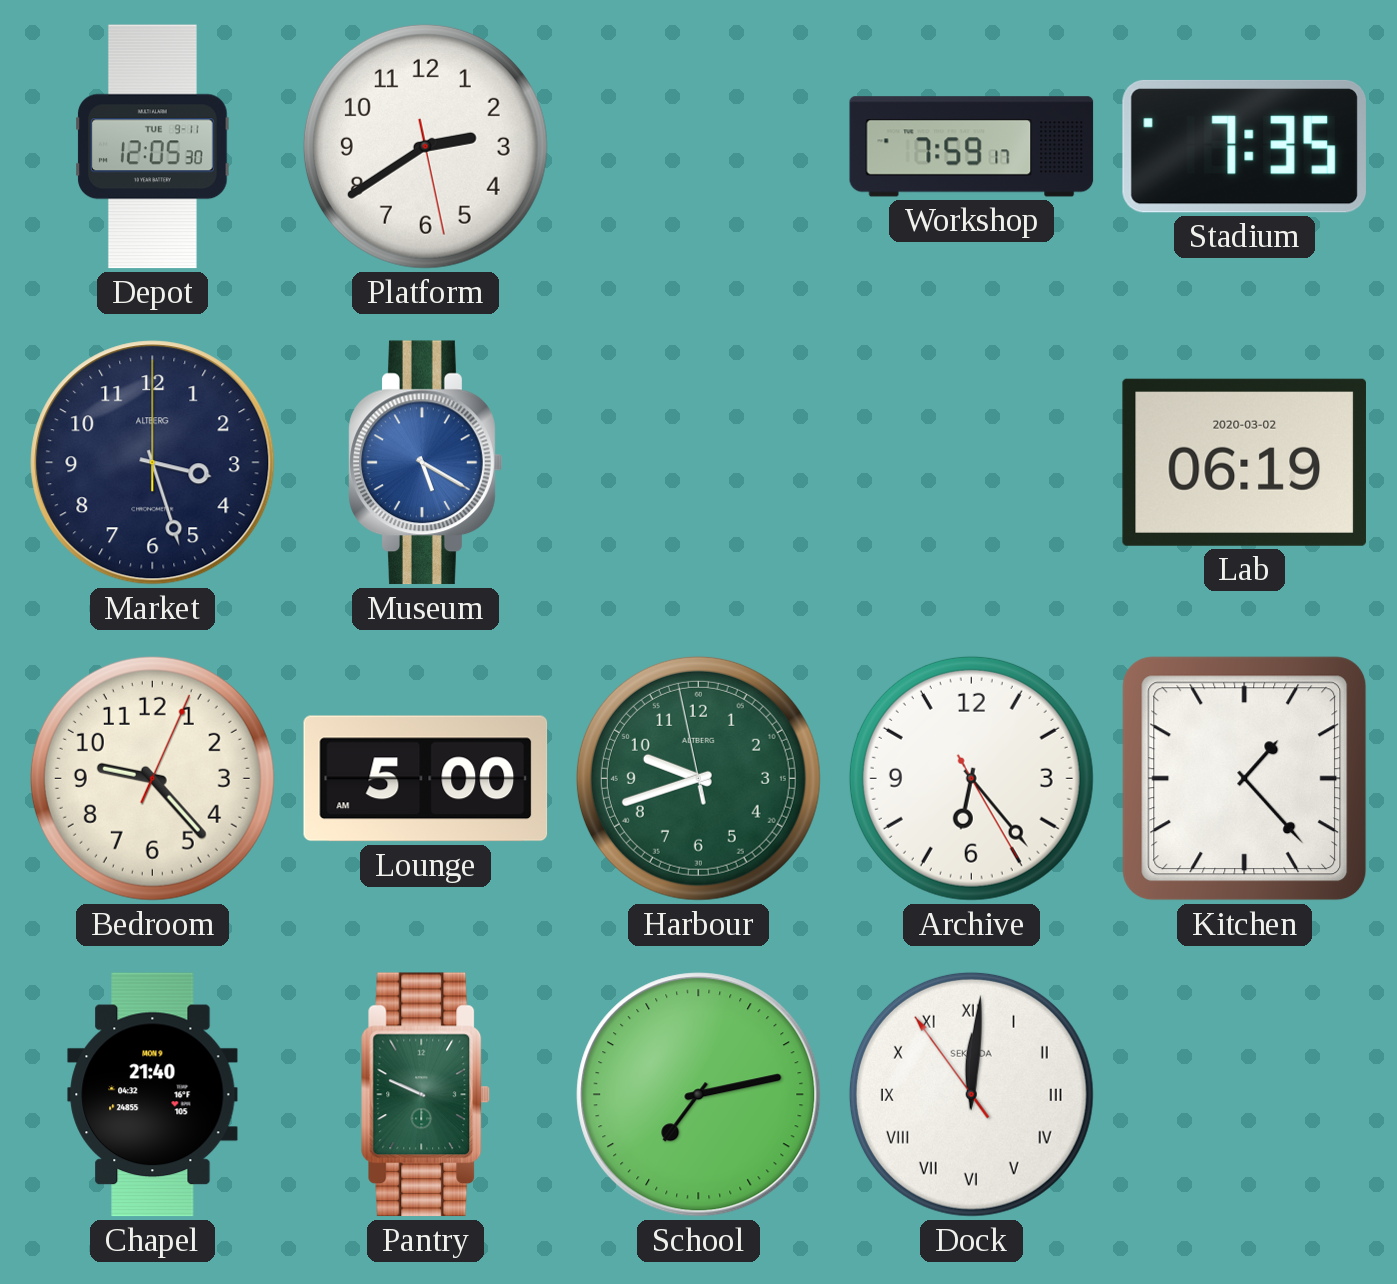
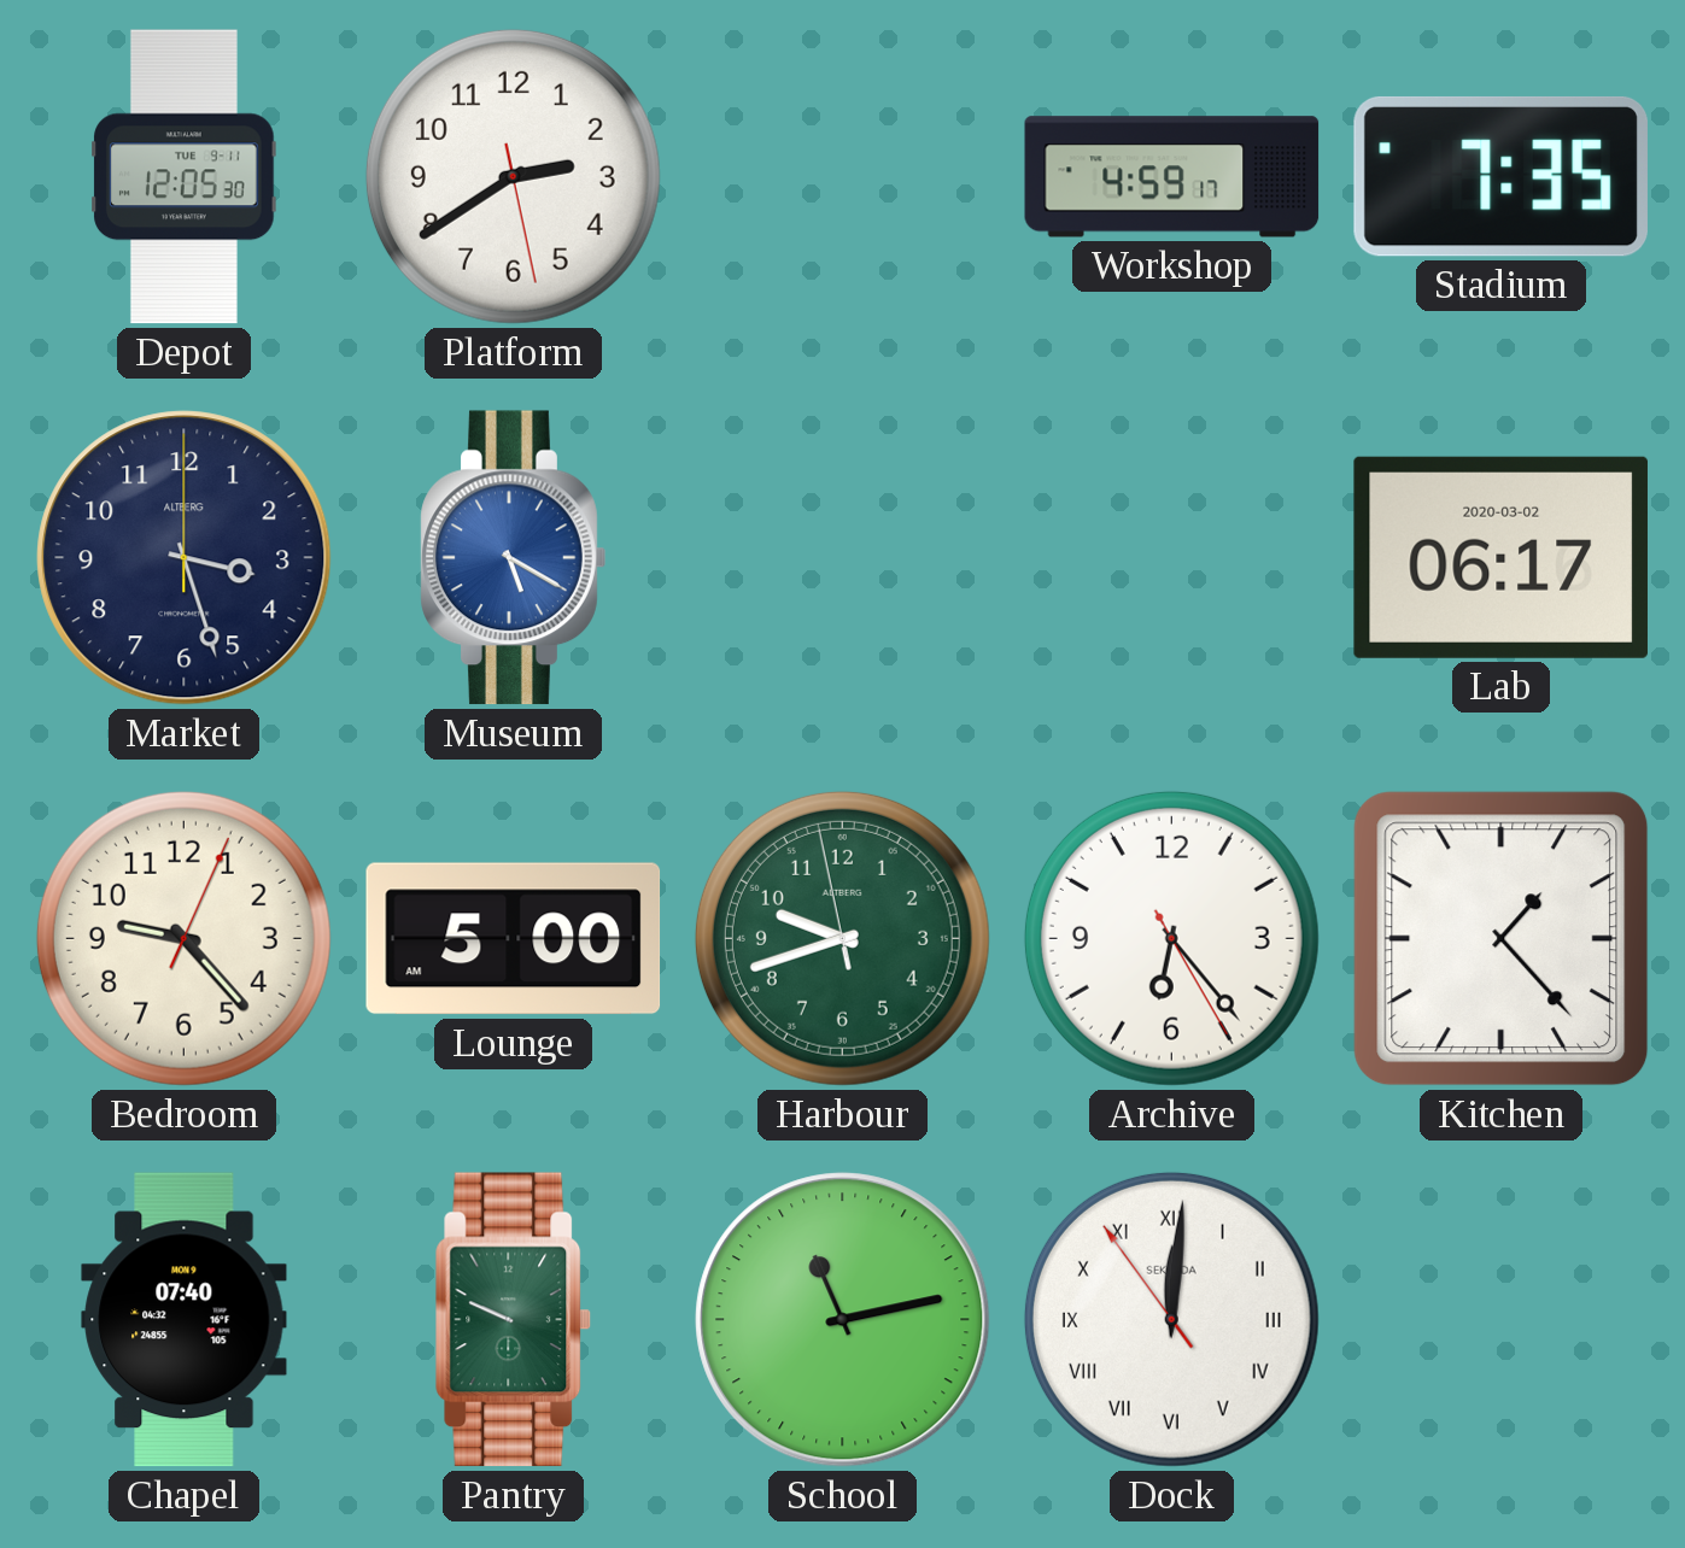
Workshop: 7:59 -> 4:59
Lab: 06:19 -> 06:17
Chapel: 21:40 -> 07:40
School: 7:13 -> 11:13
